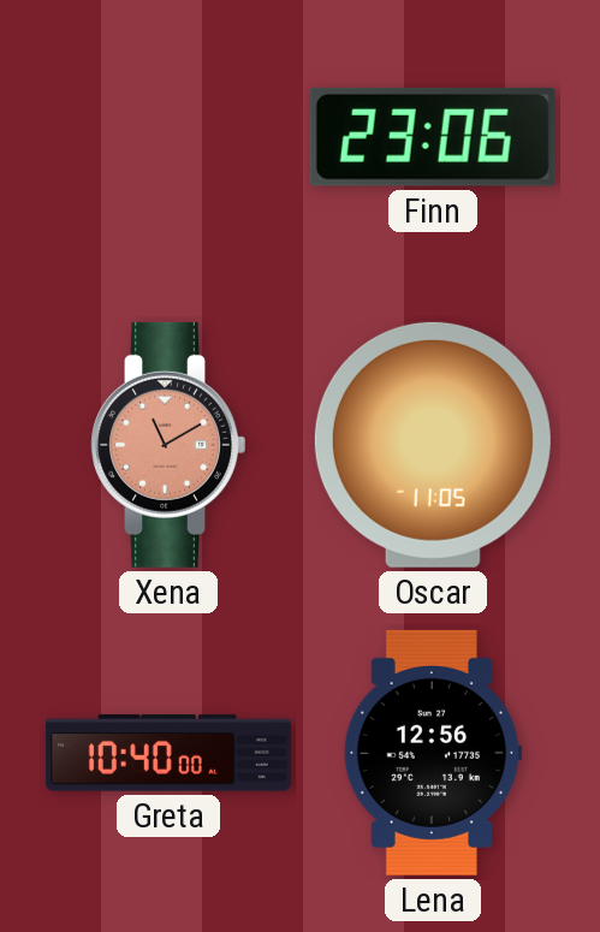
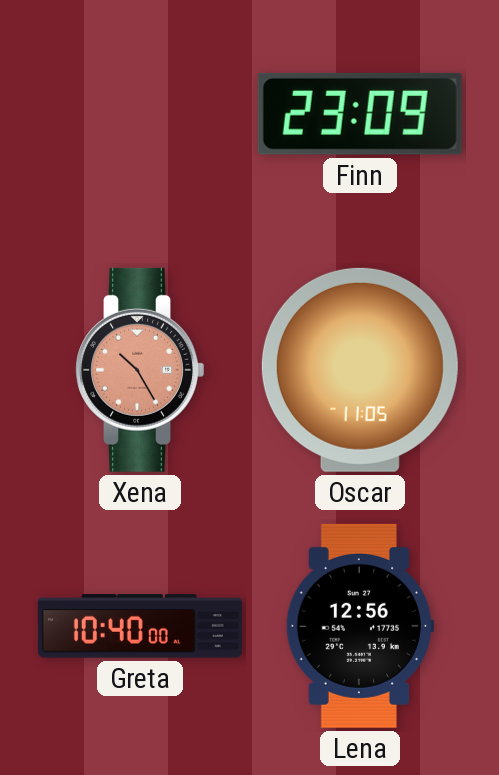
Finn: 23:06 -> 23:09
Xena: 11:10 -> 10:25
